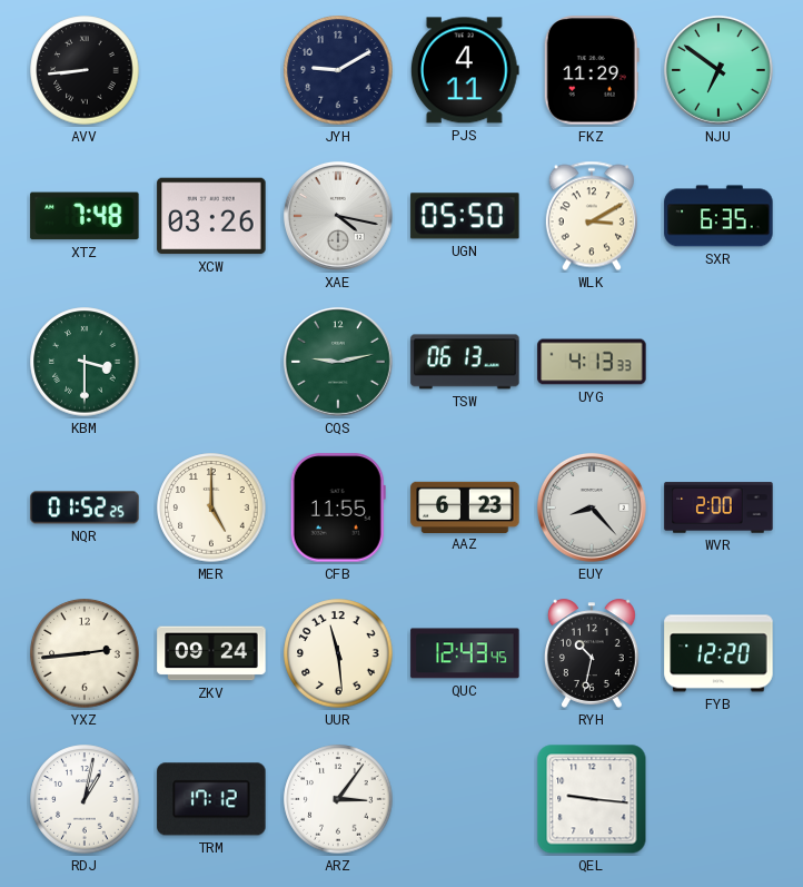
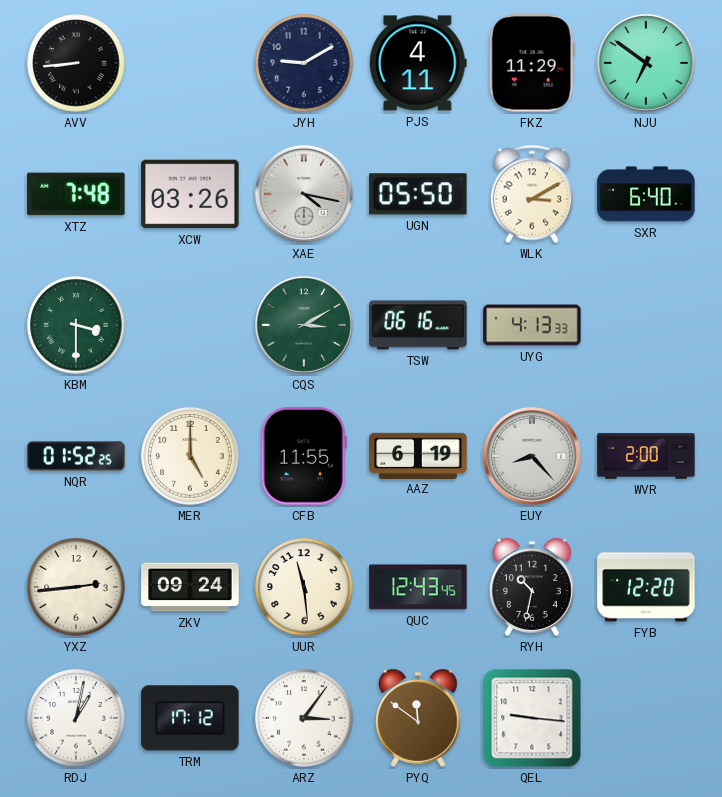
SXR: 6:35 -> 6:40
CQS: 9:13 -> 3:10
TSW: 06:13 -> 06:16
AAZ: 6:23 -> 6:19
PYQ: none -> 11:51
